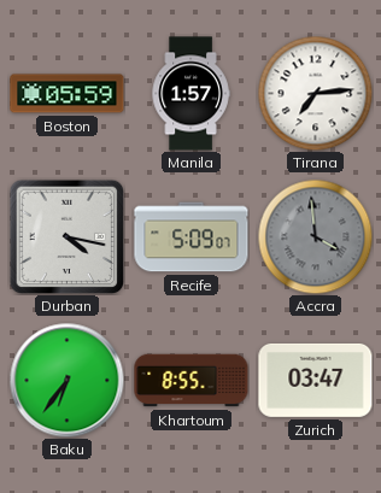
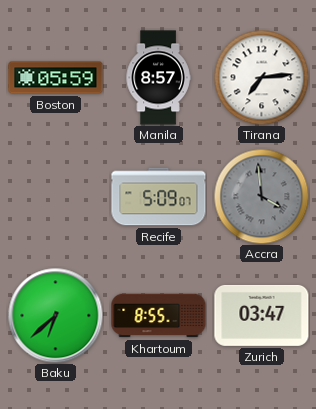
Manila: 1:57 -> 8:57
Durban: 4:17 -> none
Baku: 6:36 -> 6:38
